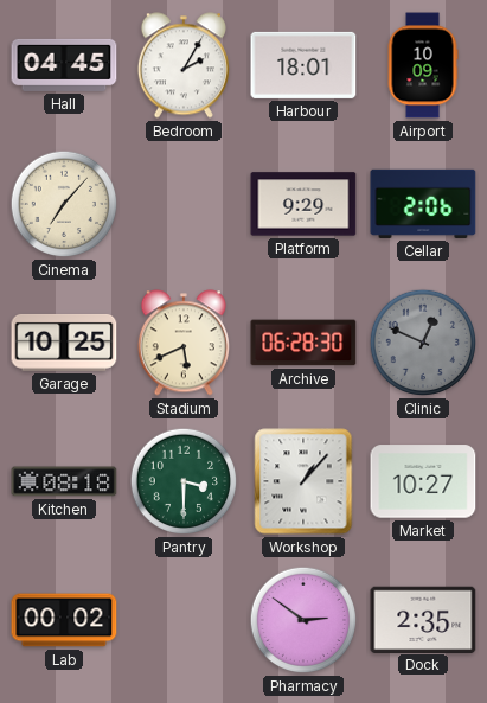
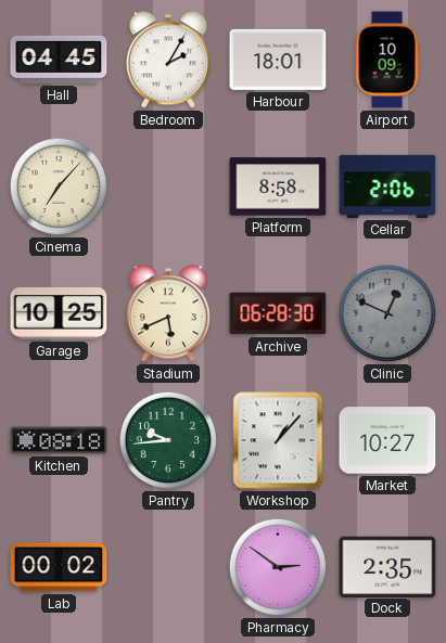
Platform: 9:29 -> 8:58
Pantry: 3:30 -> 9:44
